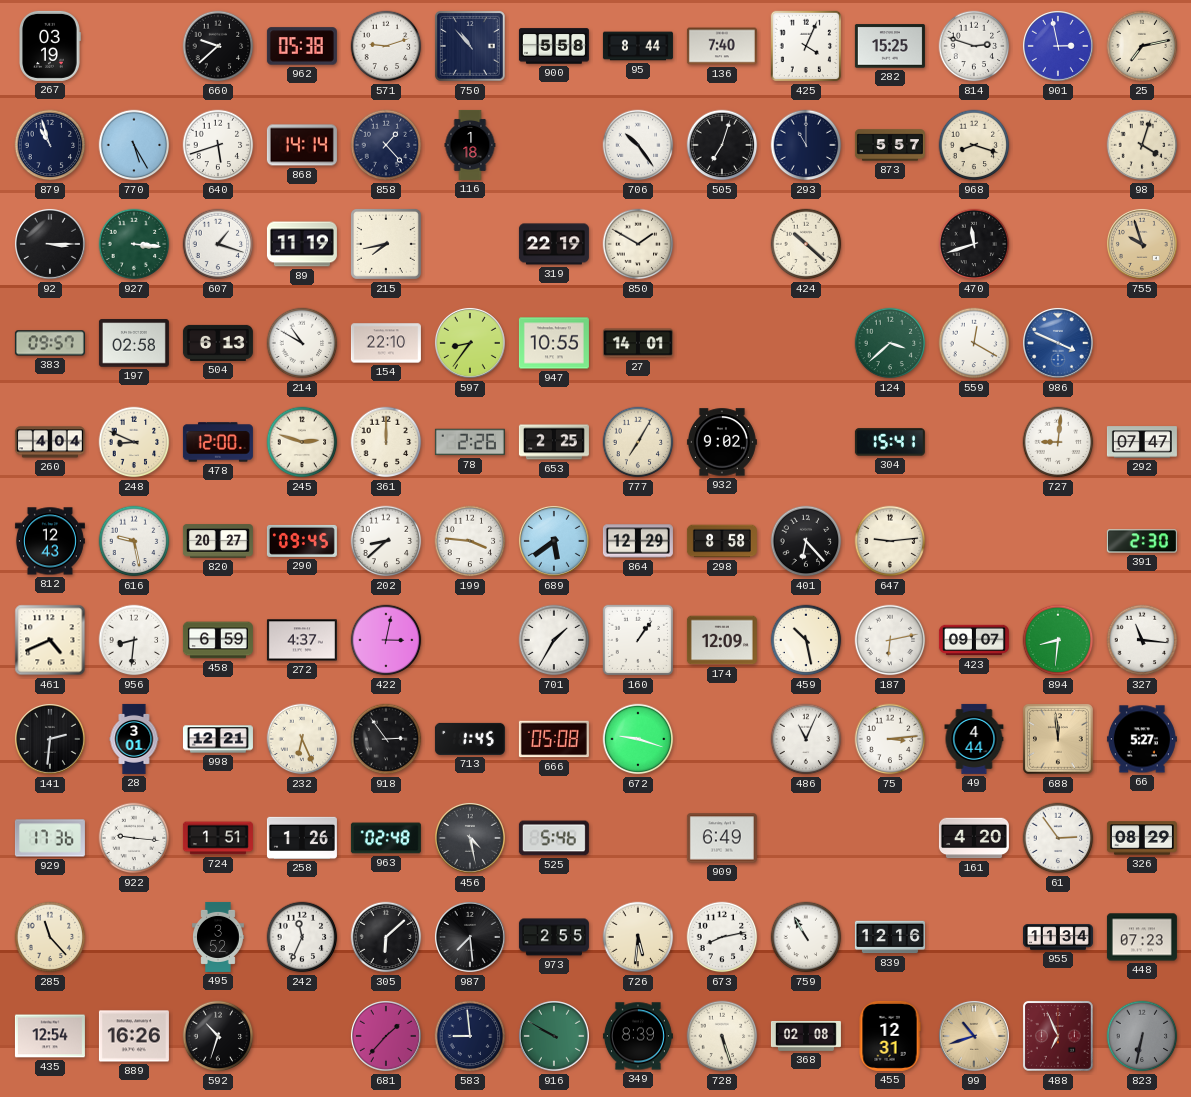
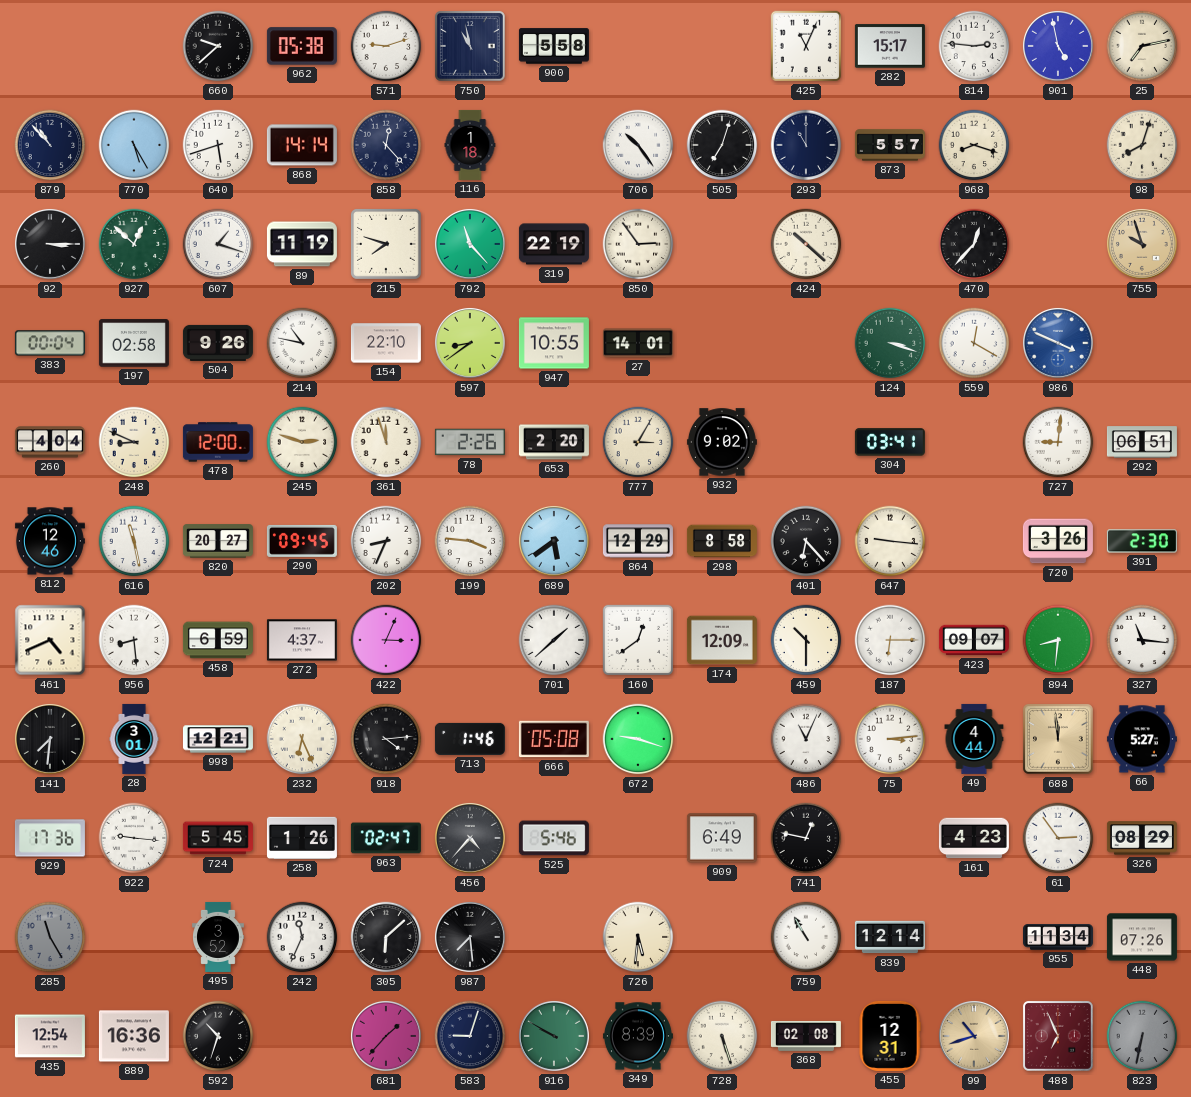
267: 03:19 -> none
750: 10:53 -> 10:58
95: 8:44 -> none
136: 7:40 -> none
425: 4:04 -> 11:04
282: 15:25 -> 15:17
814: 2:48 -> 2:46
901: 2:58 -> 4:58
879: 10:57 -> 10:53
858: 1:23 -> 12:23
98: 4:03 -> 8:03
927: 3:16 -> 12:52
215: 7:43 -> 7:48
792: none -> 11:23
850: 1:50 -> 2:54
470: 11:42 -> 12:37
383: 09:57 -> 00:04
504: 6:13 -> 9:26
214: 10:50 -> 10:47
597: 8:36 -> 8:39
124: 3:38 -> 3:18
361: 12:00 -> 11:57
653: 2:25 -> 2:20
777: 7:05 -> 3:05
304: 15:41 -> 03:41
292: 07:47 -> 06:51
812: 12:43 -> 12:46
616: 9:28 -> 11:28
202: 8:38 -> 8:34
647: 9:14 -> 9:16
720: none -> 3:26
956: 8:31 -> 8:29
422: 3:02 -> 3:04
701: 1:35 -> 1:38
160: 1:06 -> 12:39
459: 10:28 -> 10:30
187: 6:13 -> 6:15
141: 2:31 -> 7:31
918: 2:54 -> 4:14
713: 1:45 -> 1:46
724: 1:51 -> 5:45
963: 02:48 -> 02:47
456: 4:28 -> 4:37
741: none -> 12:47
161: 4:20 -> 4:23
285: 11:23 -> 11:25
285 dial: cream -> grey
973: 2:55 -> none
673: 8:13 -> none
839: 12:16 -> 12:14
448: 07:23 -> 07:26
889: 16:26 -> 16:36
583: 8:59 -> 9:03
